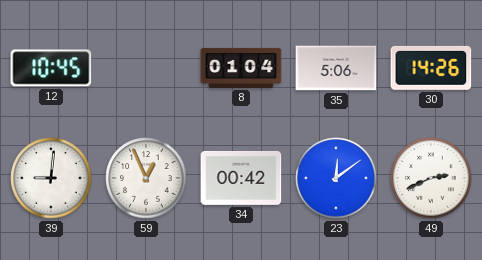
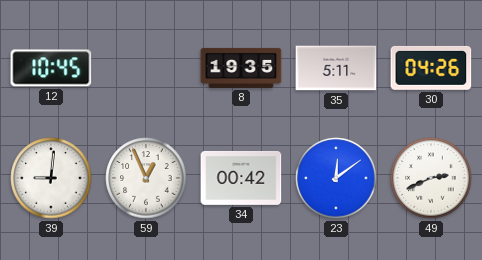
8: 01:04 -> 19:35
35: 5:06 -> 5:11
30: 14:26 -> 04:26
